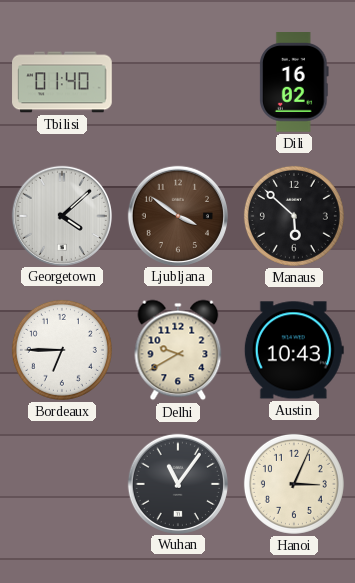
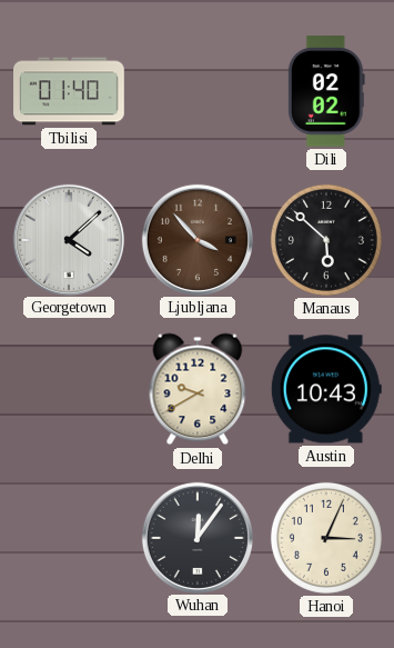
Dili: 16:02 -> 02:02
Ljubljana: 3:51 -> 3:53
Bordeaux: 6:45 -> none
Wuhan: 11:06 -> 12:06
